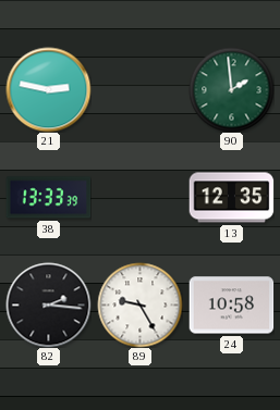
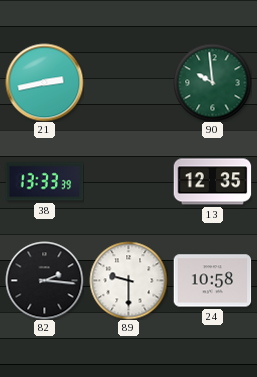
21: 2:47 -> 2:43
90: 1:59 -> 9:59
89: 9:25 -> 9:30
